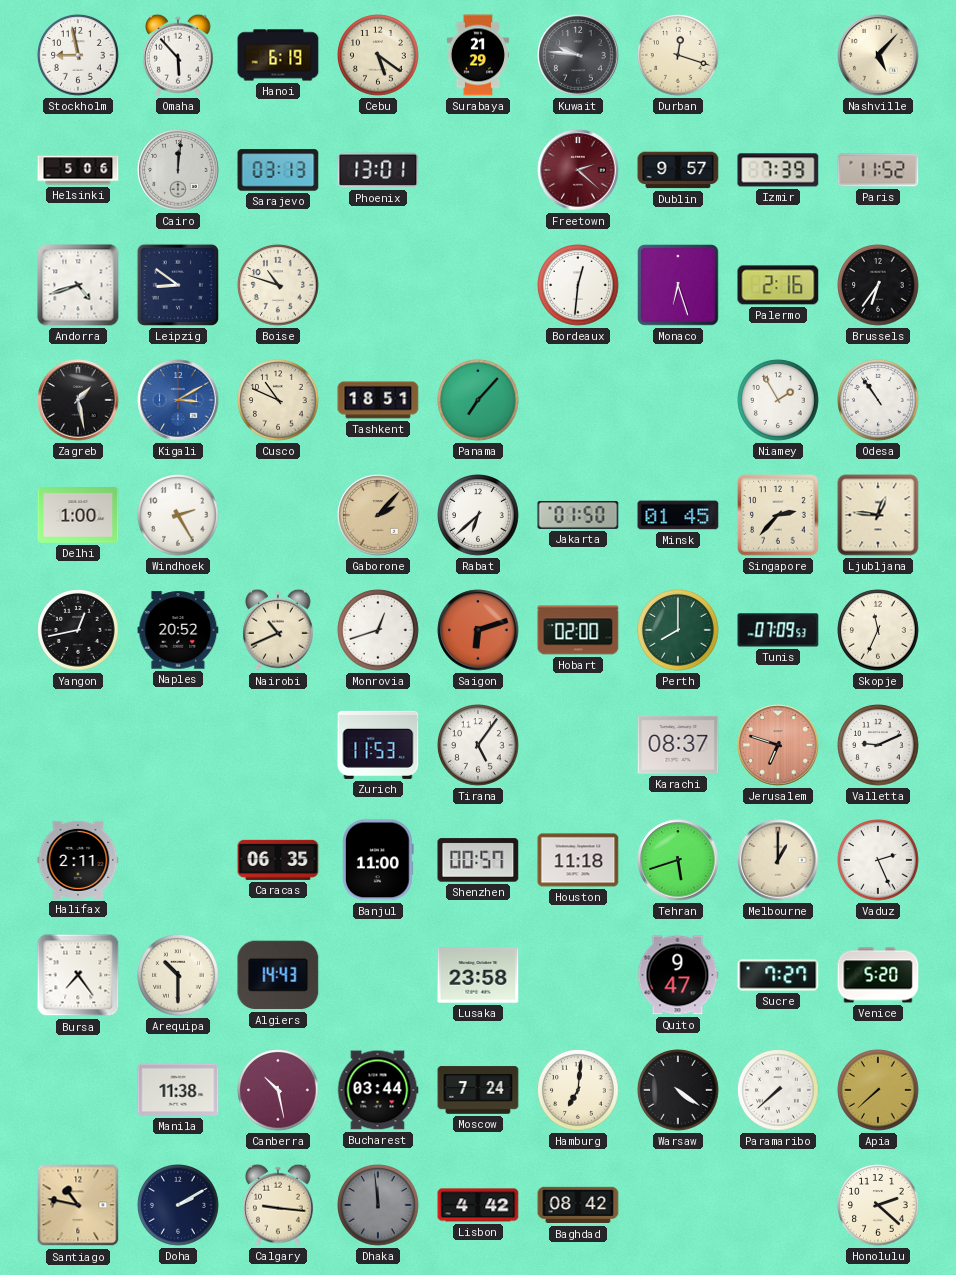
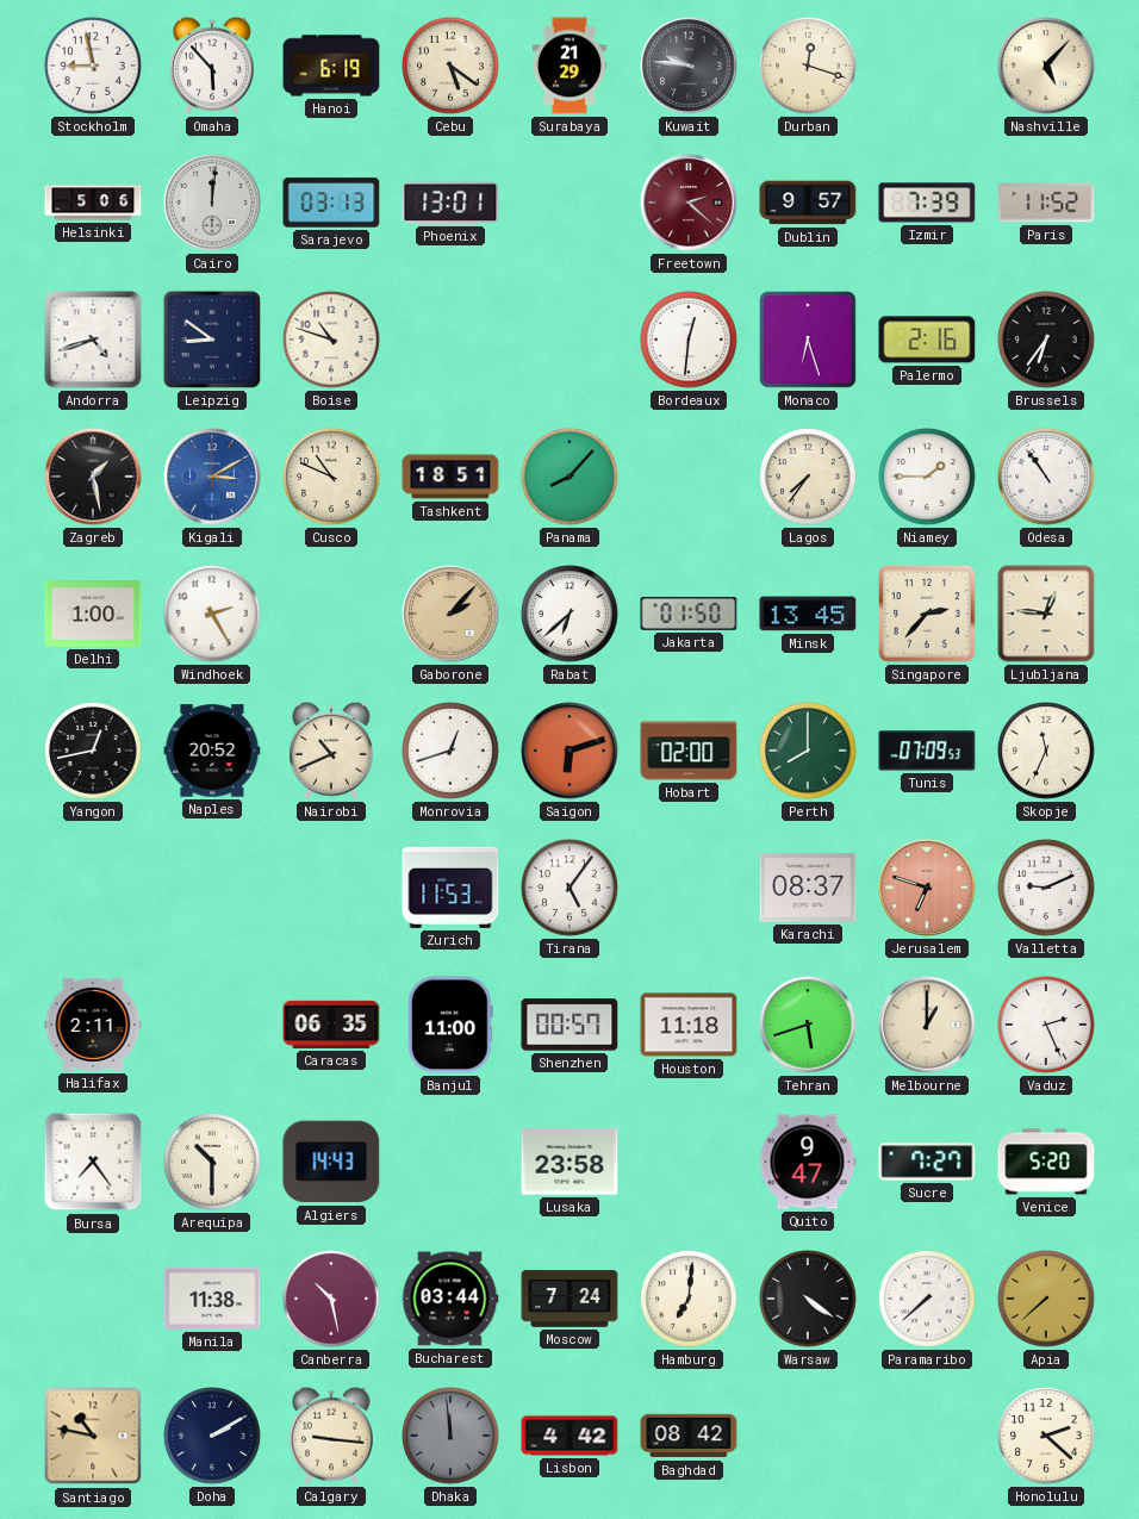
Panama: 7:07 -> 8:07
Lagos: none -> 7:36
Niamey: 1:55 -> 1:45
Minsk: 01:45 -> 13:45
